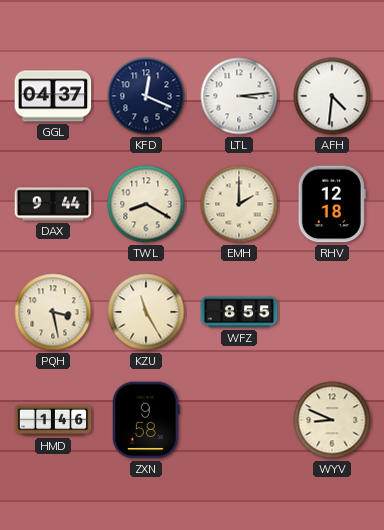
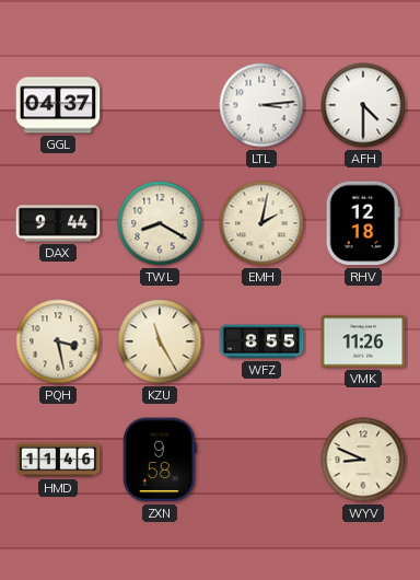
KFD: 12:19 -> none
AFH: 4:31 -> 4:30
EMH: 2:00 -> 2:02
VMK: none -> 11:26
HMD: 1:46 -> 11:46
